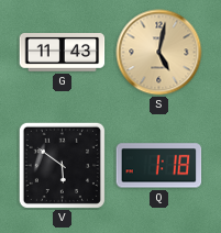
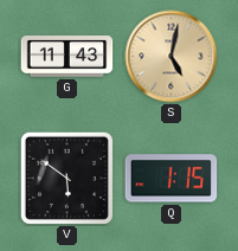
Q: 1:18 -> 1:15
